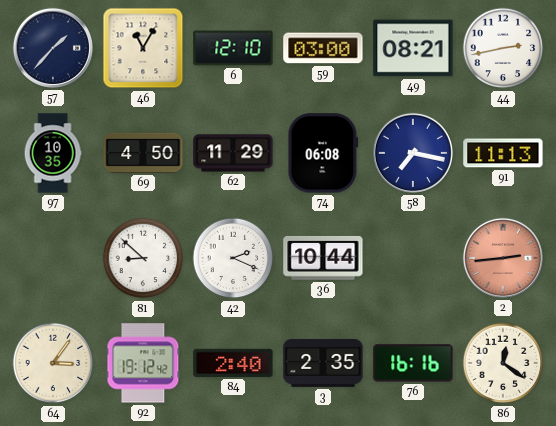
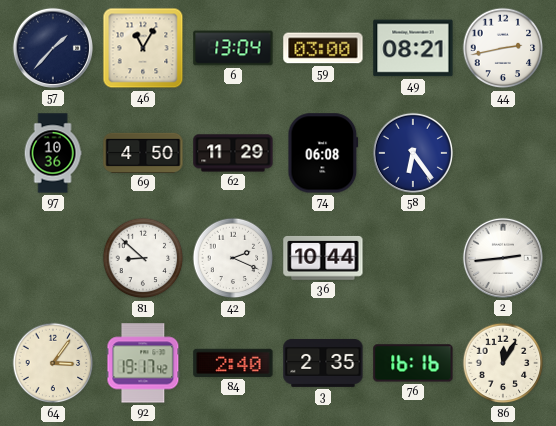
6: 12:10 -> 13:04
97: 10:35 -> 10:36
58: 7:17 -> 6:24
91: 11:13 -> none
2 dial: salmon -> white
92: 19:12 -> 19:17
86: 12:21 -> 12:05
